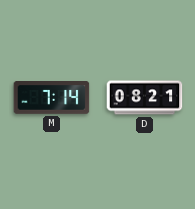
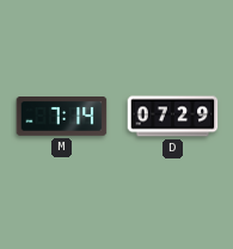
D: 08:21 -> 07:29
